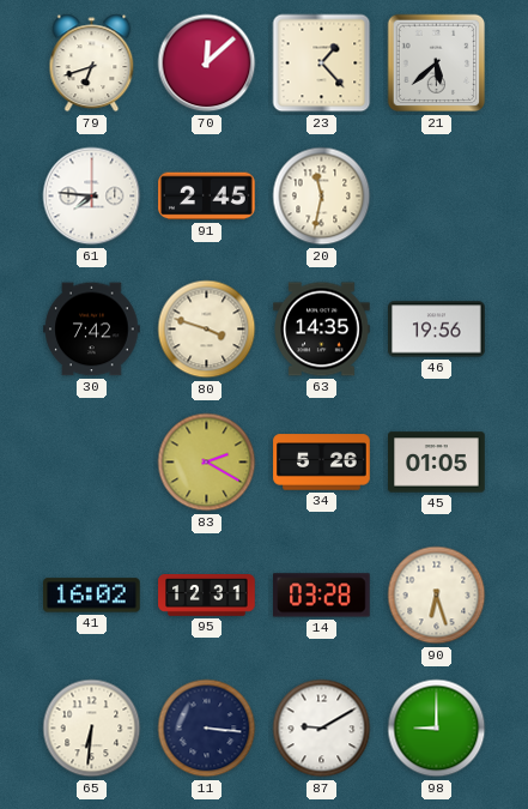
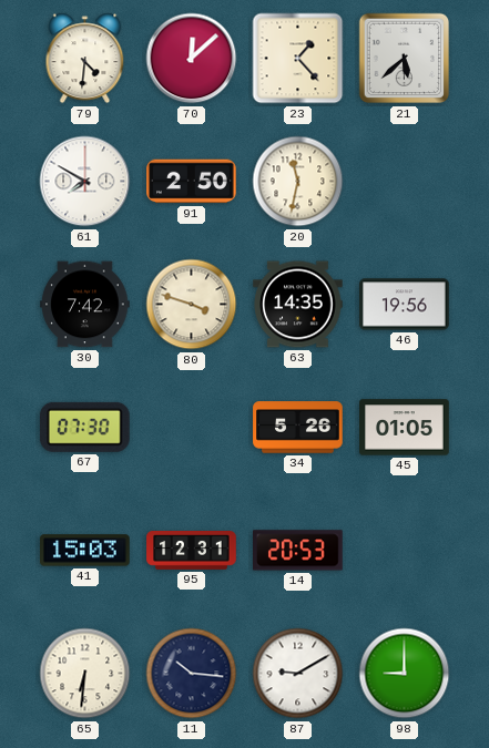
79: 6:42 -> 4:31
61: 7:46 -> 7:50
91: 2:45 -> 2:50
67: none -> 07:30
83: 2:20 -> none
41: 16:02 -> 15:03
14: 03:28 -> 20:53
90: 6:27 -> none
11: 3:16 -> 10:16
